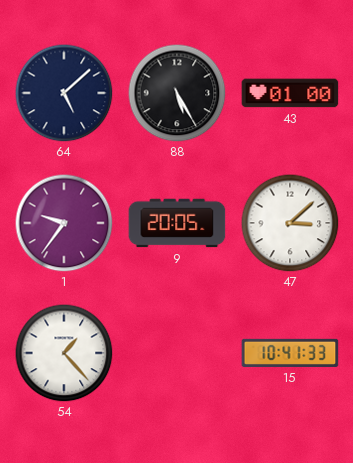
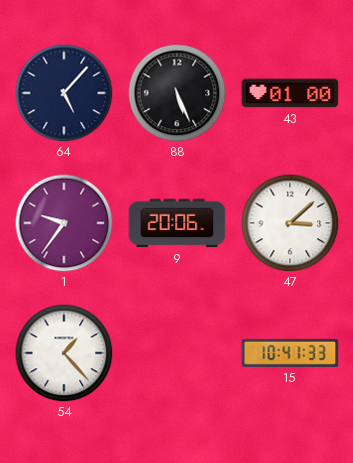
64: 5:08 -> 5:07
88: 5:25 -> 5:26
9: 20:05 -> 20:06
